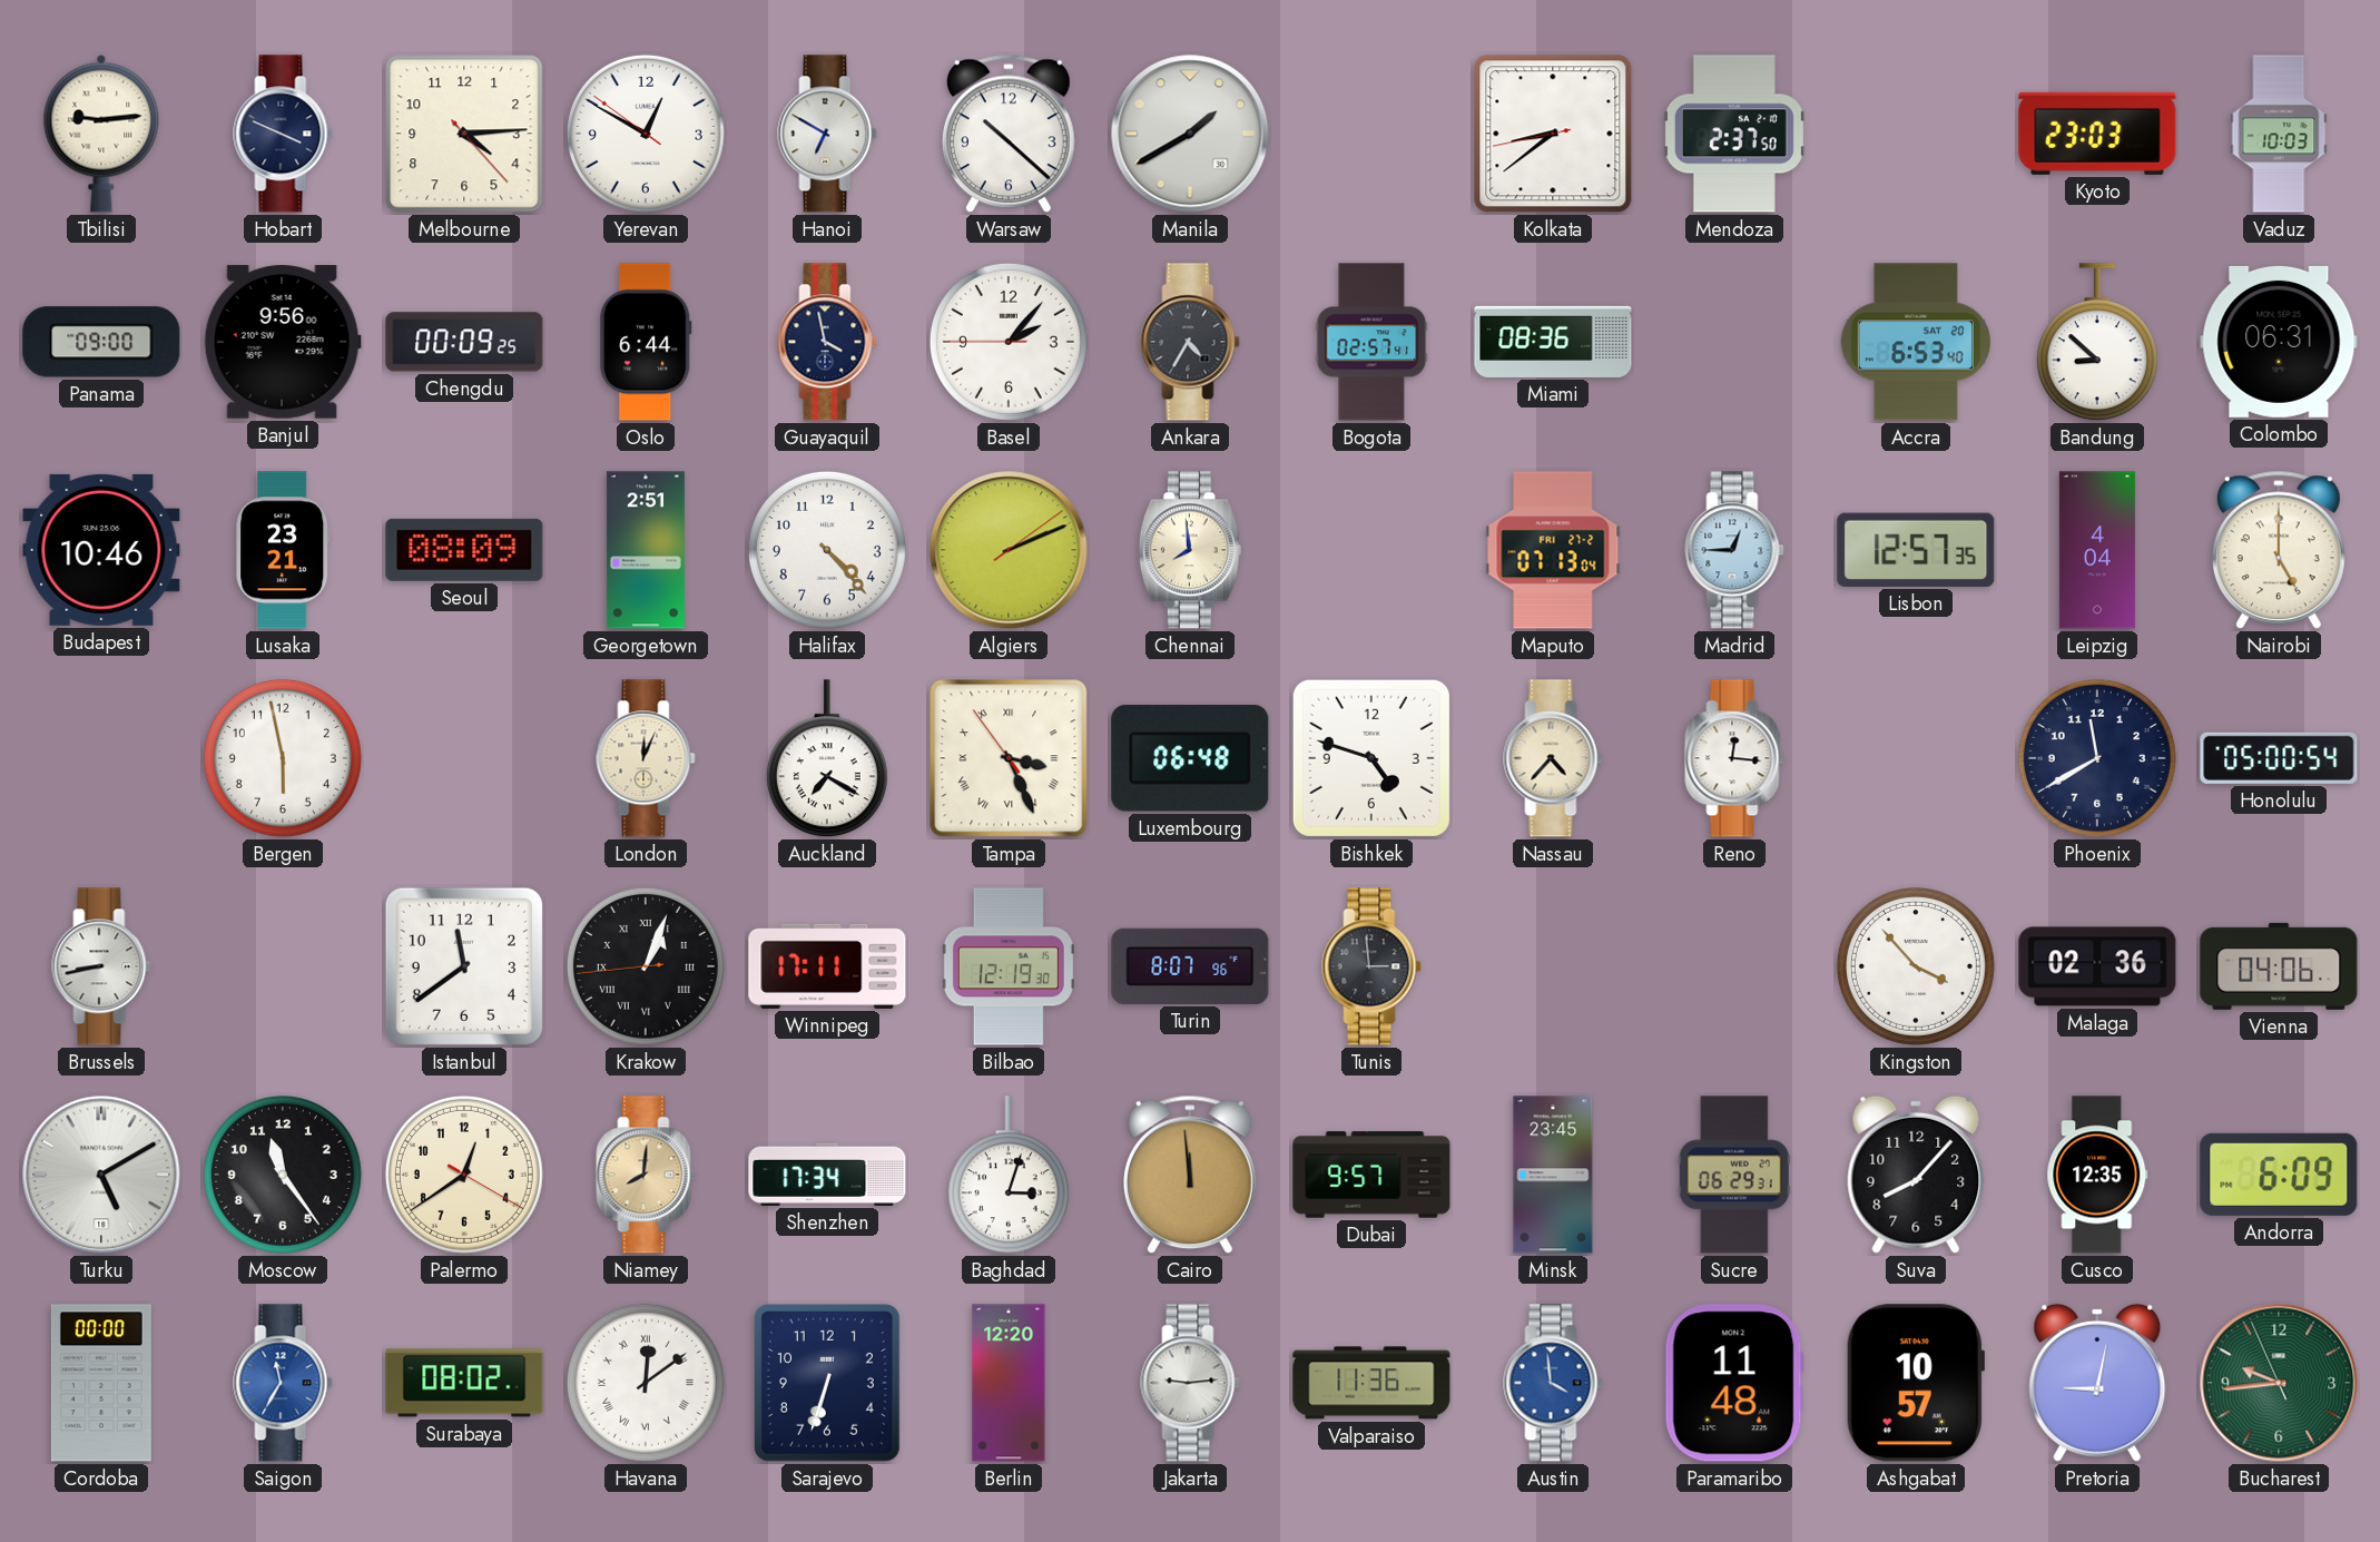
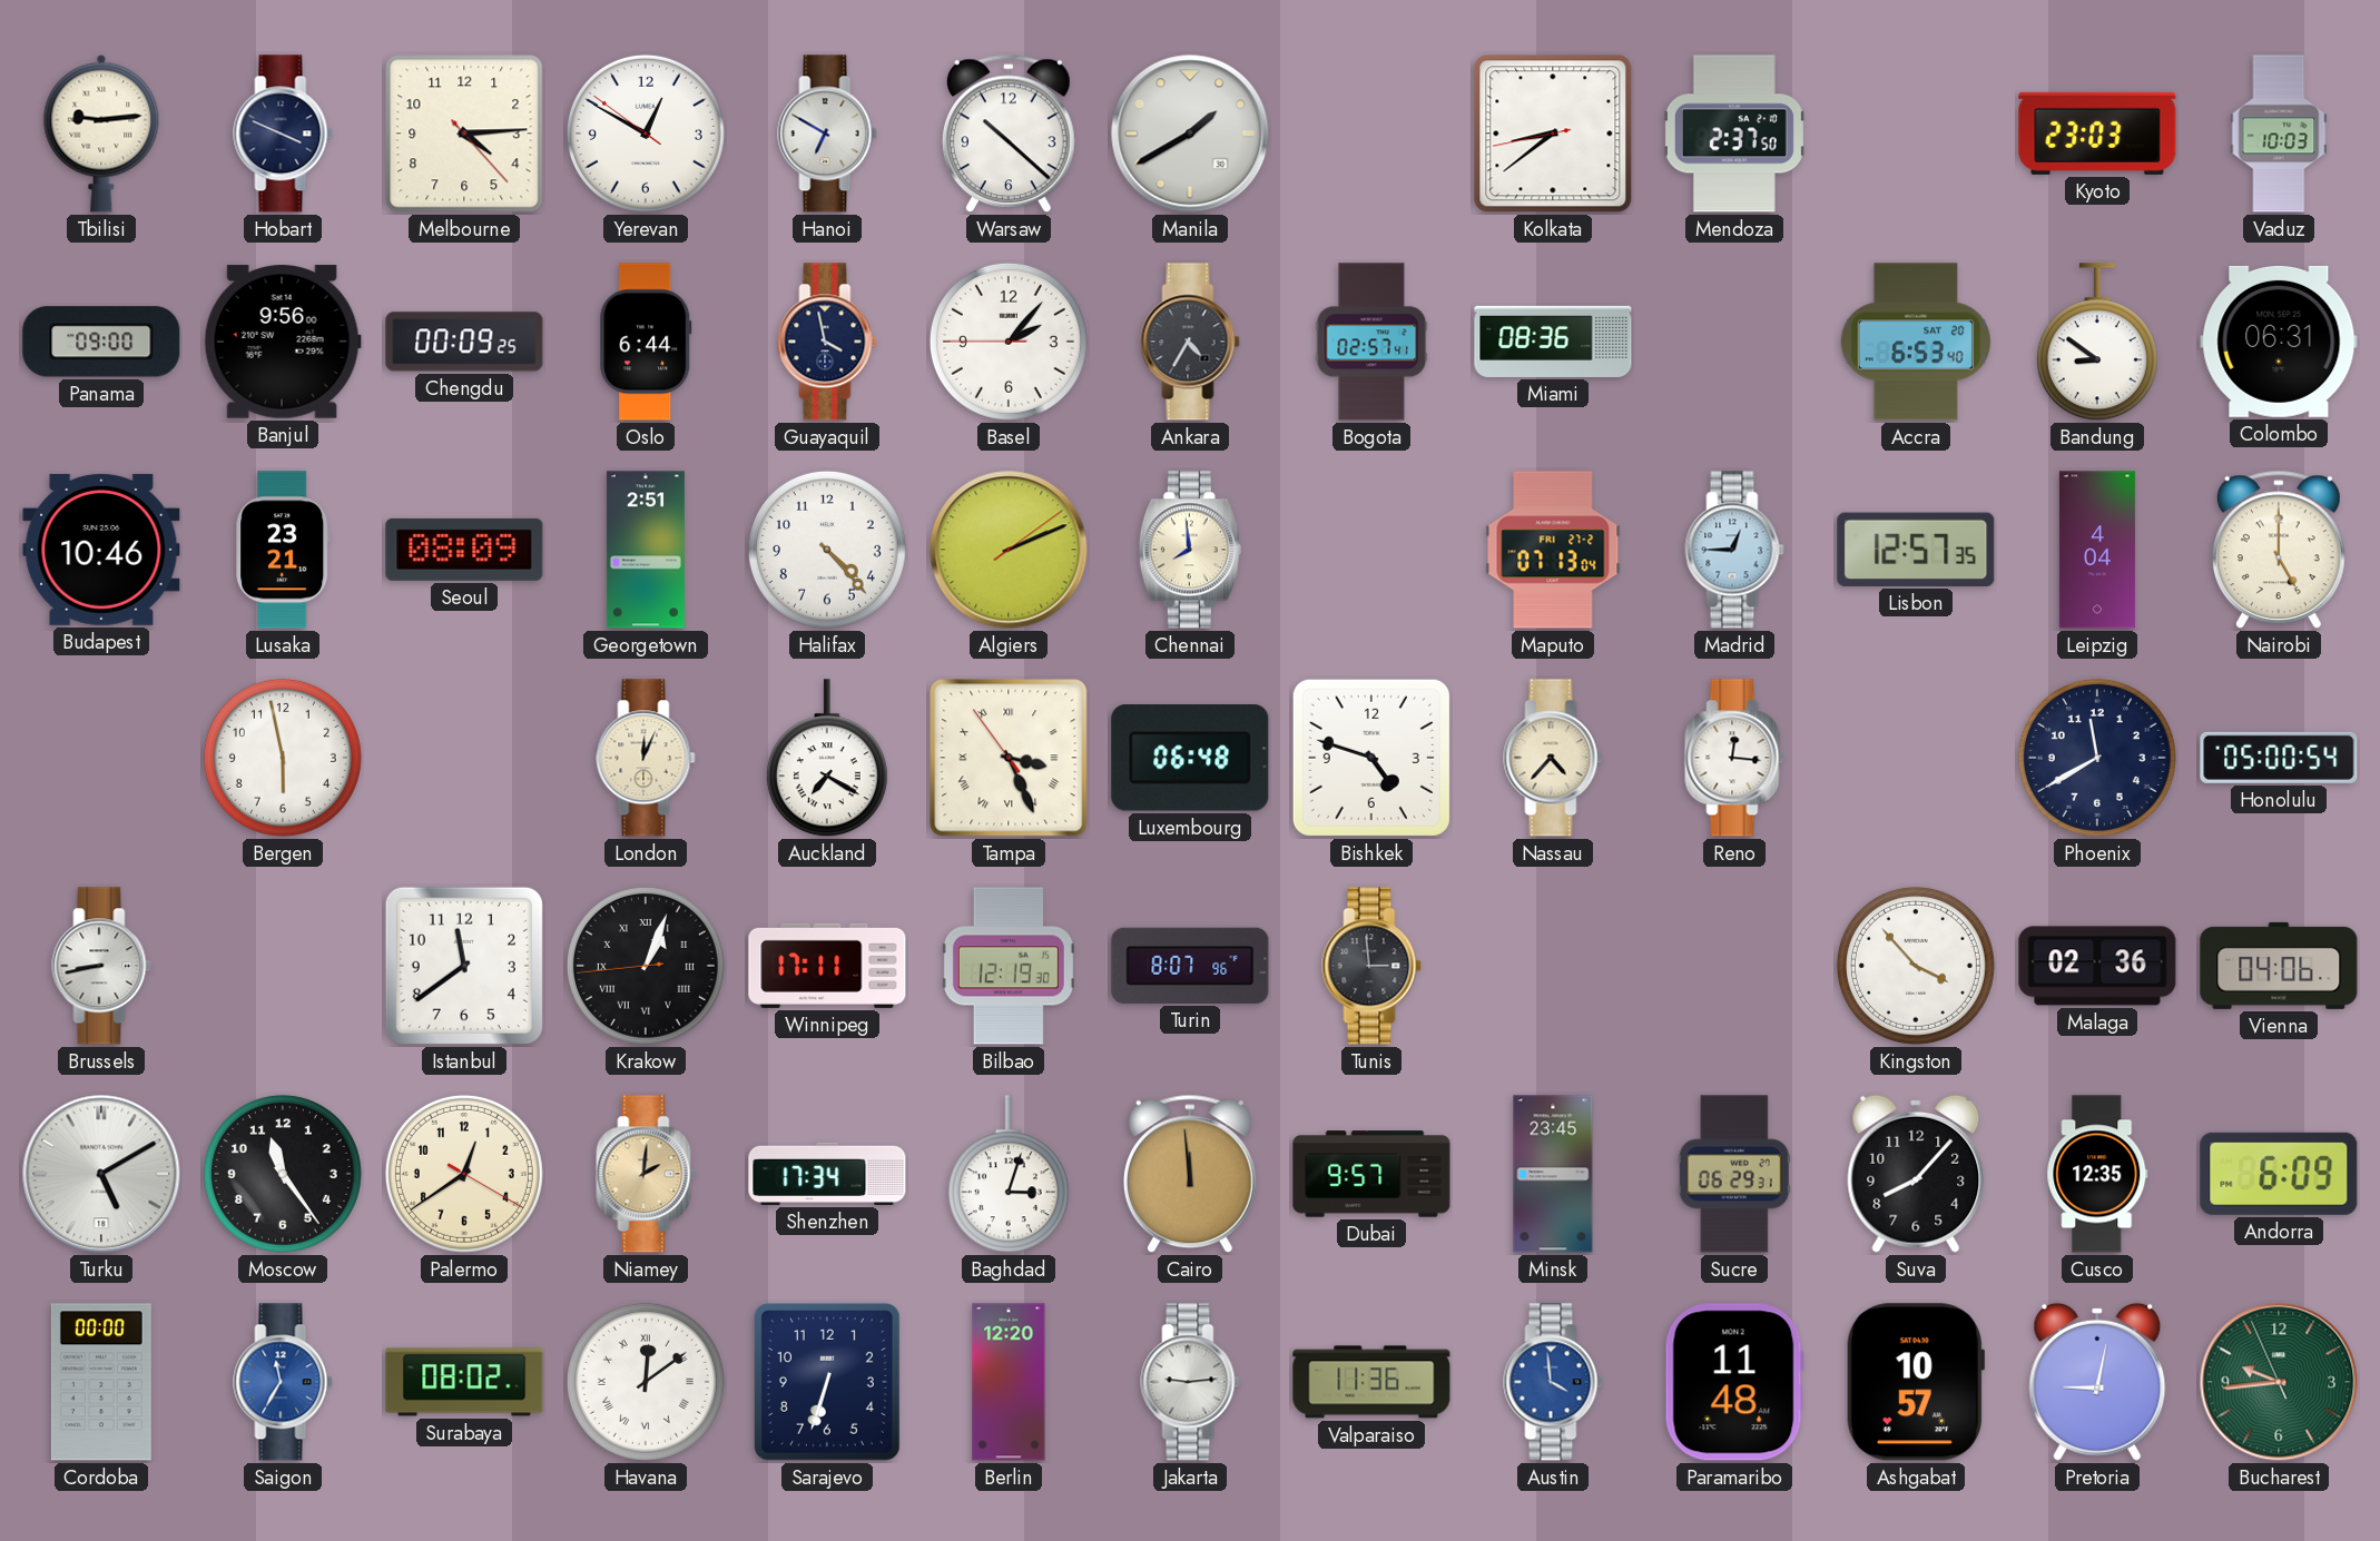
Bandung: 8:52 -> 8:51
Niamey: 8:01 -> 2:01
